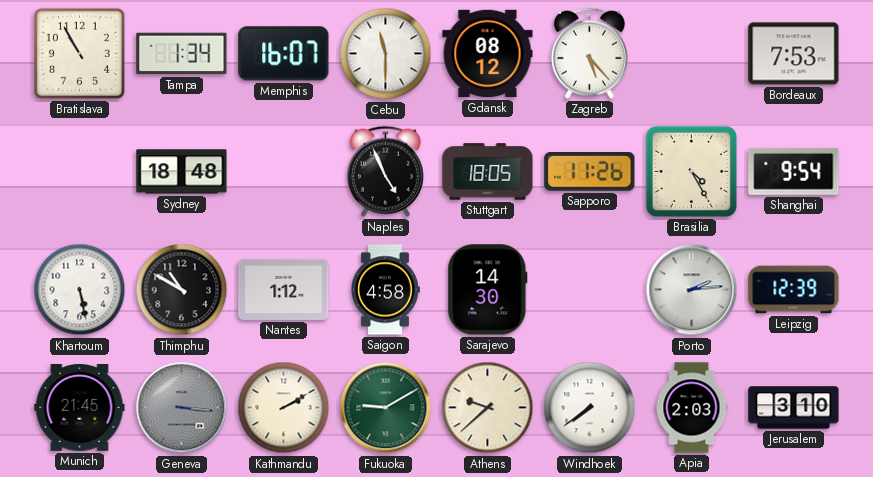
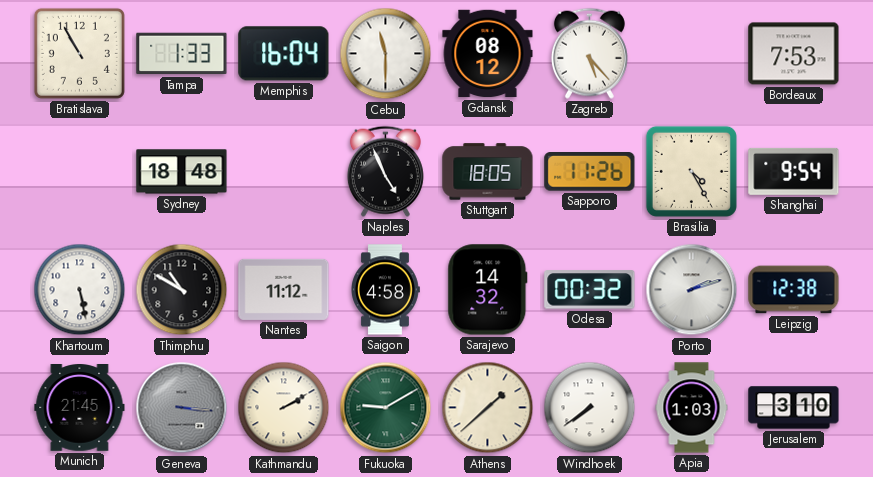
Tampa: 1:34 -> 1:33
Memphis: 16:07 -> 16:04
Nantes: 1:12 -> 11:12
Sarajevo: 14:30 -> 14:32
Odesa: none -> 00:32
Porto: 2:14 -> 2:12
Leipzig: 12:39 -> 12:38
Athens: 9:38 -> 1:38
Apia: 2:03 -> 1:03
